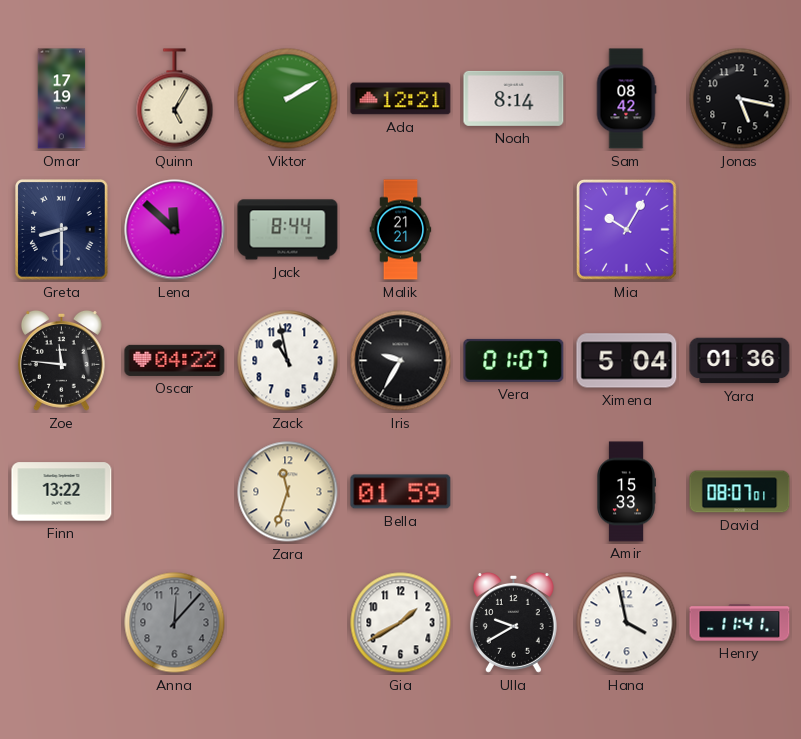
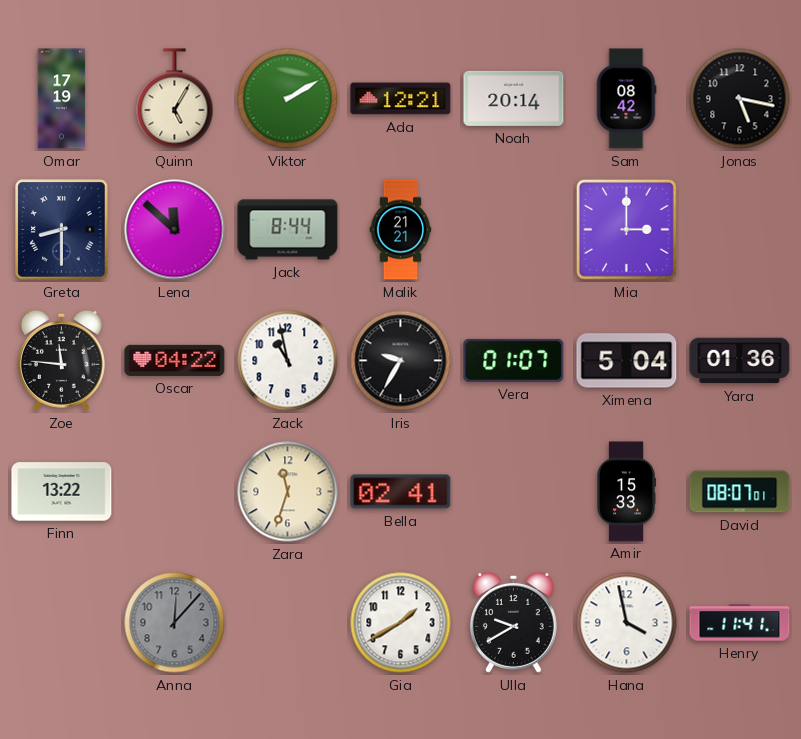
Noah: 8:14 -> 20:14
Mia: 10:05 -> 3:00
Bella: 01:59 -> 02:41
